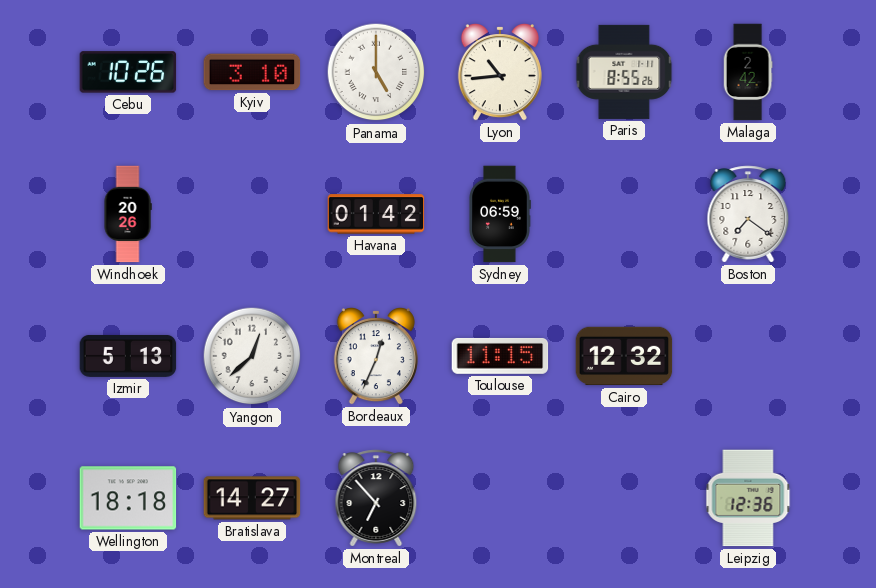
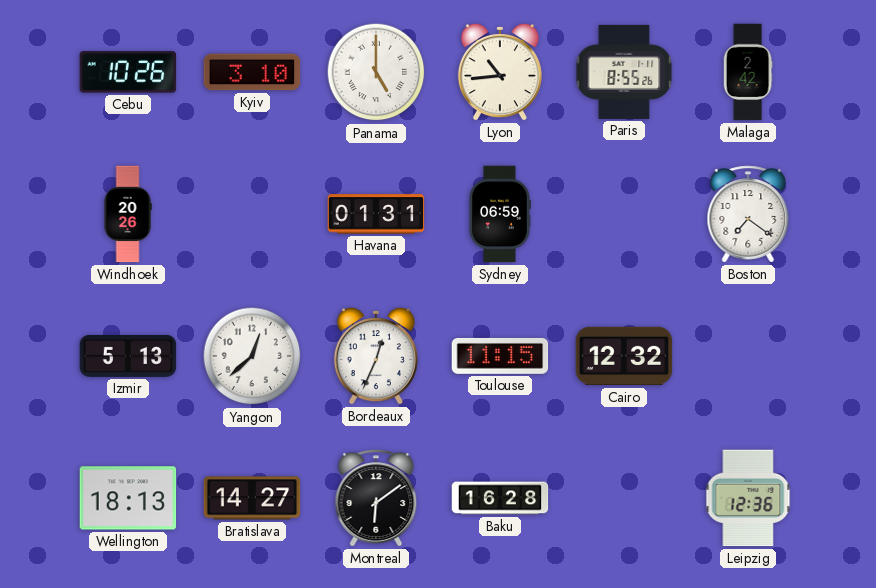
Havana: 01:42 -> 01:31
Wellington: 18:18 -> 18:13
Montreal: 6:53 -> 6:09
Baku: none -> 16:28
